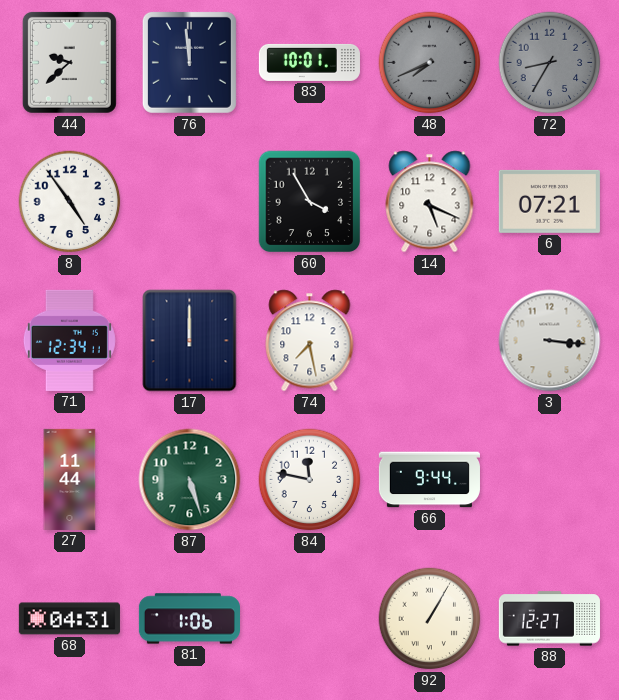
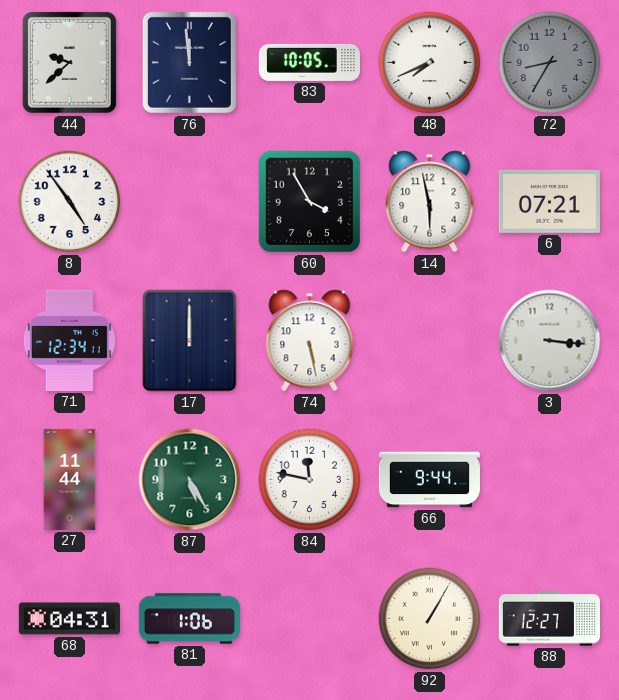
83: 10:01 -> 10:05
48 dial: grey -> white
14: 5:19 -> 5:58
74: 7:28 -> 5:28
87: 5:27 -> 5:25
